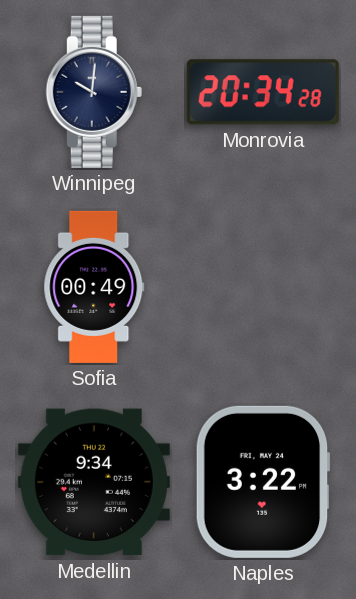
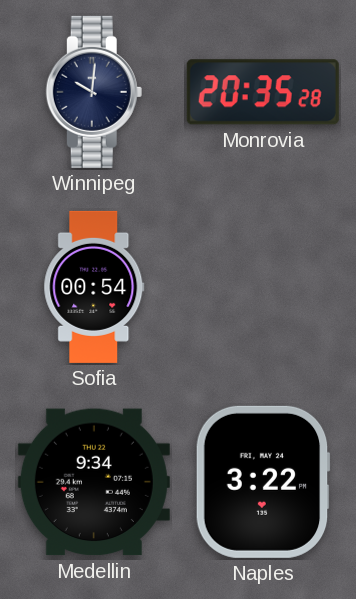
Monrovia: 20:34 -> 20:35
Sofia: 00:49 -> 00:54
